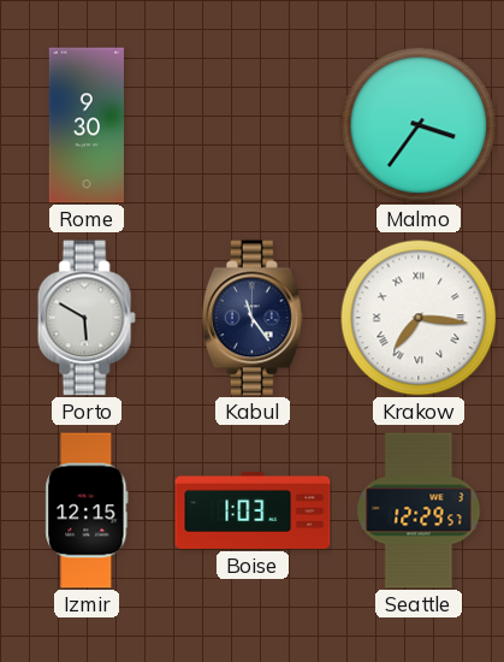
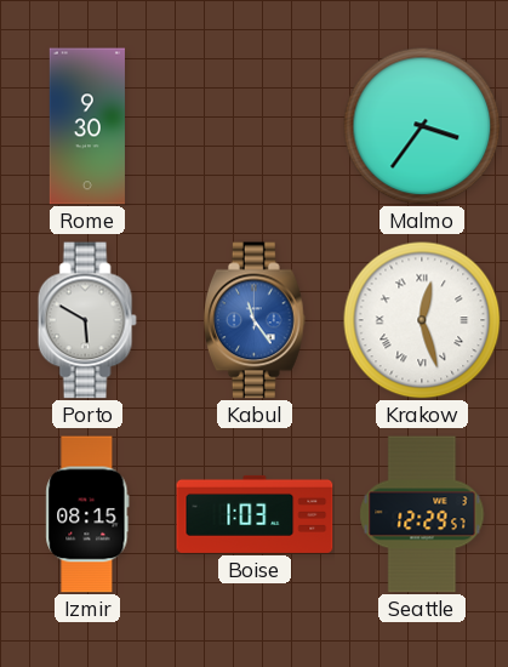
Kabul dial: navy -> blue
Krakow: 7:16 -> 12:27
Izmir: 12:15 -> 08:15
